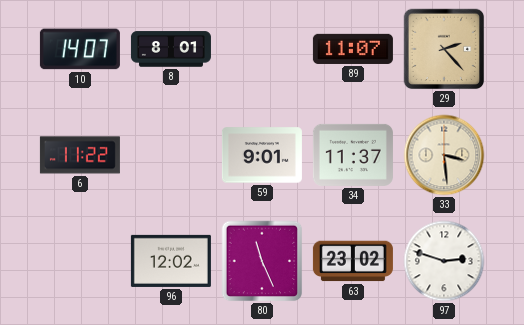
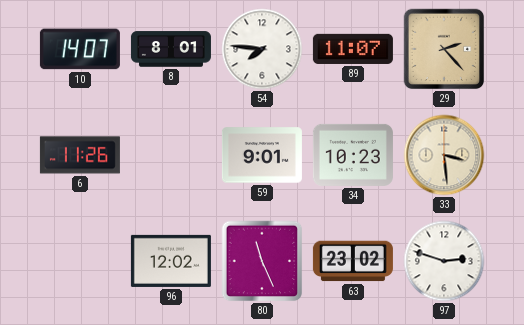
54: none -> 7:46
6: 11:22 -> 11:26
34: 11:37 -> 10:23
